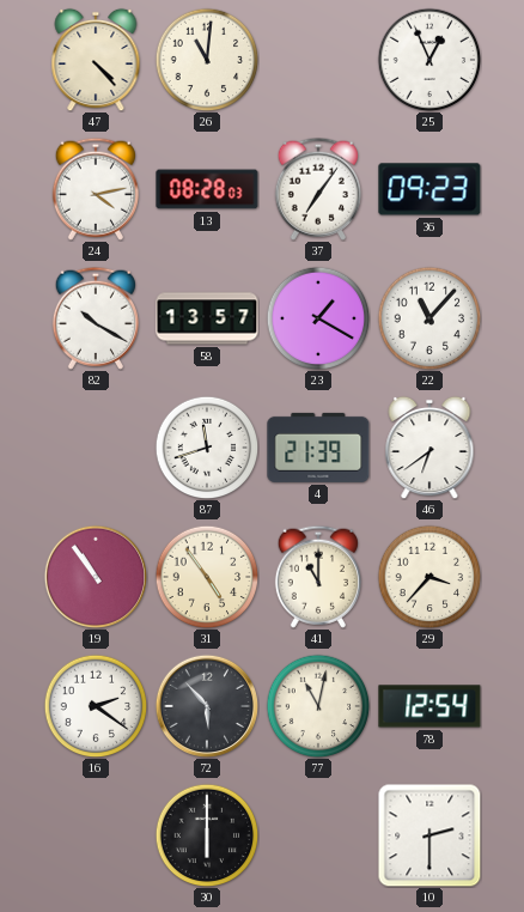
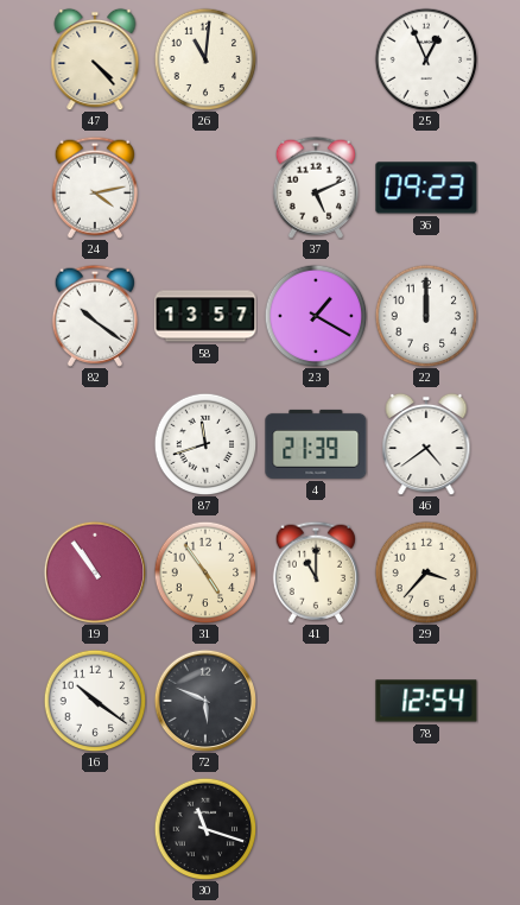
13: 08:28 -> none
37: 7:06 -> 5:11
82: 10:20 -> 10:21
22: 11:07 -> 12:00
46: 6:39 -> 4:39
16: 2:21 -> 10:21
72: 5:53 -> 5:49
77: 11:02 -> none
30: 6:00 -> 11:18
10: 2:30 -> none
